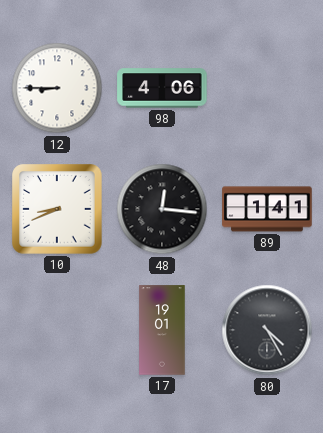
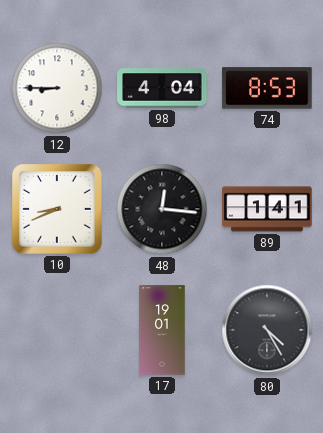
98: 4:06 -> 4:04
74: none -> 8:53
